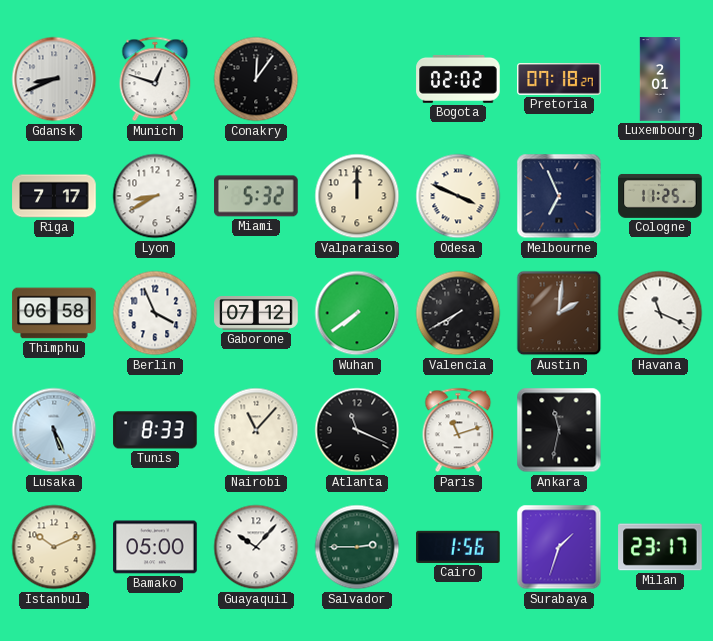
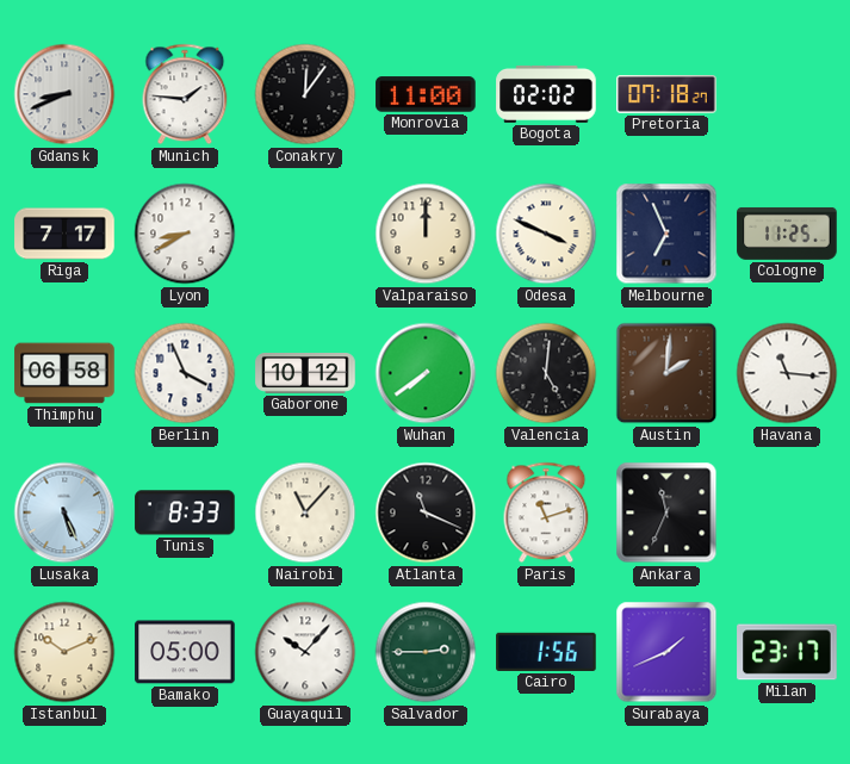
Munich: 12:48 -> 1:46
Monrovia: none -> 11:00
Luxembourg: 2:01 -> none
Miami: 5:32 -> none
Gaborone: 07:12 -> 10:12
Valencia: 7:40 -> 5:01
Havana: 11:19 -> 11:16
Ankara: 11:32 -> 11:34
Surabaya: 1:33 -> 1:41
